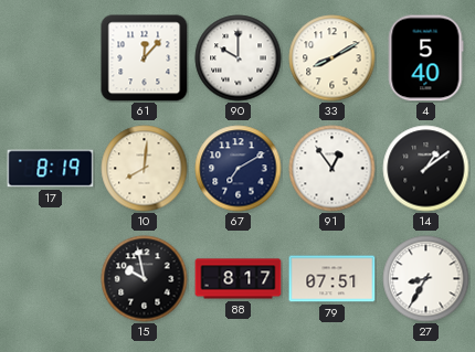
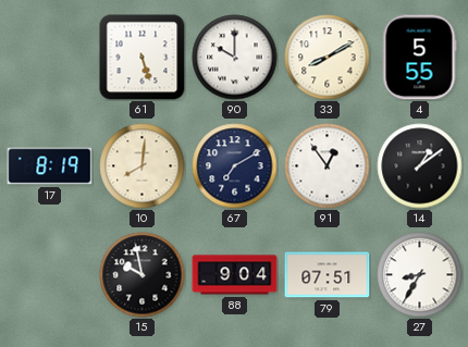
61: 12:07 -> 5:27
4: 5:40 -> 5:55
88: 8:17 -> 9:04
